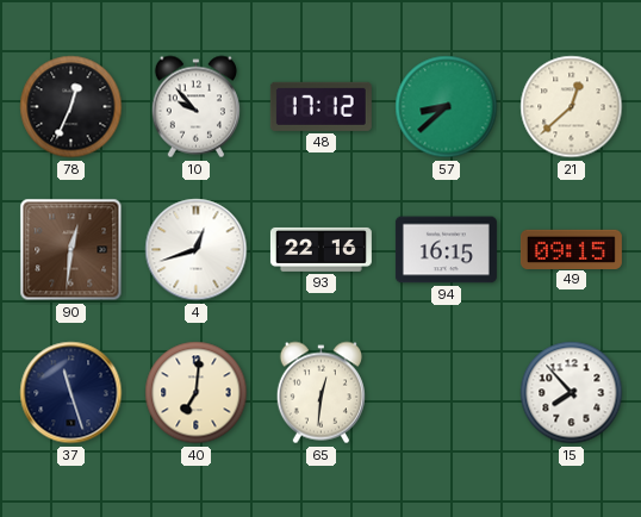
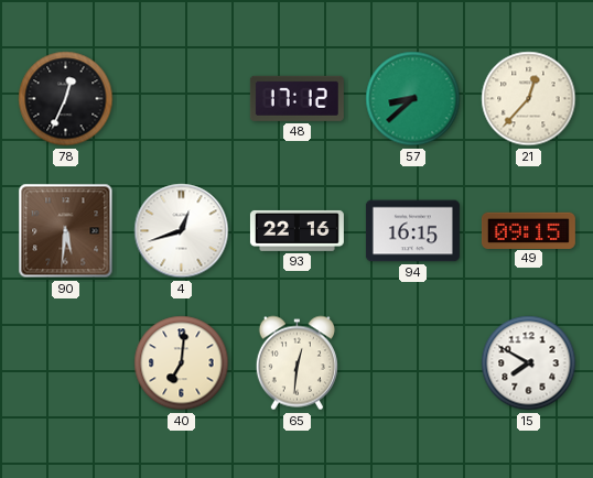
10: 9:53 -> none
21: 12:38 -> 12:37
90: 12:31 -> 5:31
37: 11:27 -> none
15: 7:53 -> 7:50
